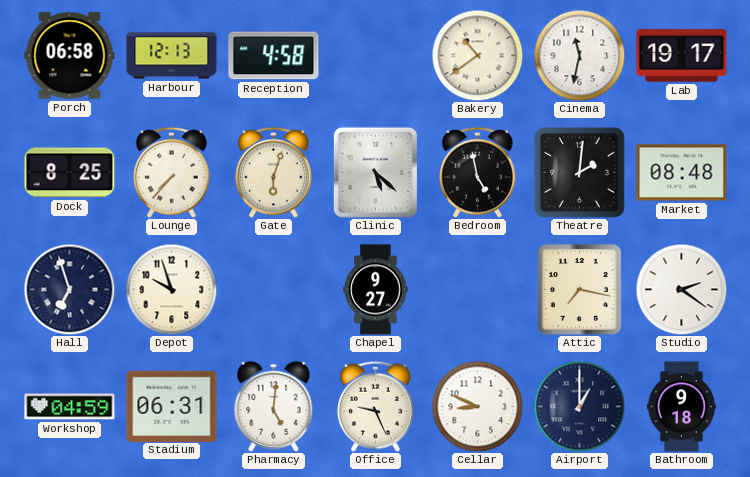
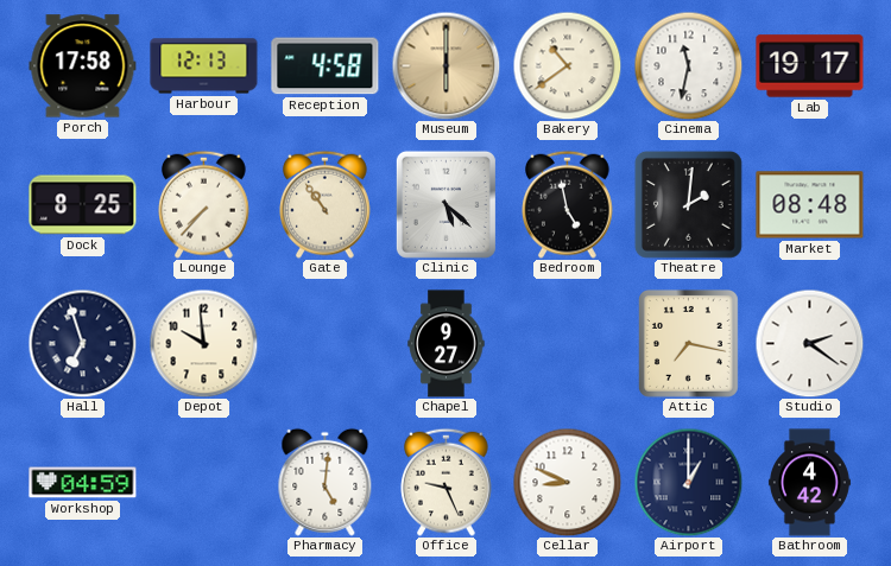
Porch: 06:58 -> 17:58
Museum: none -> 6:00
Gate: 6:03 -> 10:54
Depot: 9:57 -> 9:59
Stadium: 06:31 -> none
Bathroom: 9:18 -> 4:42
